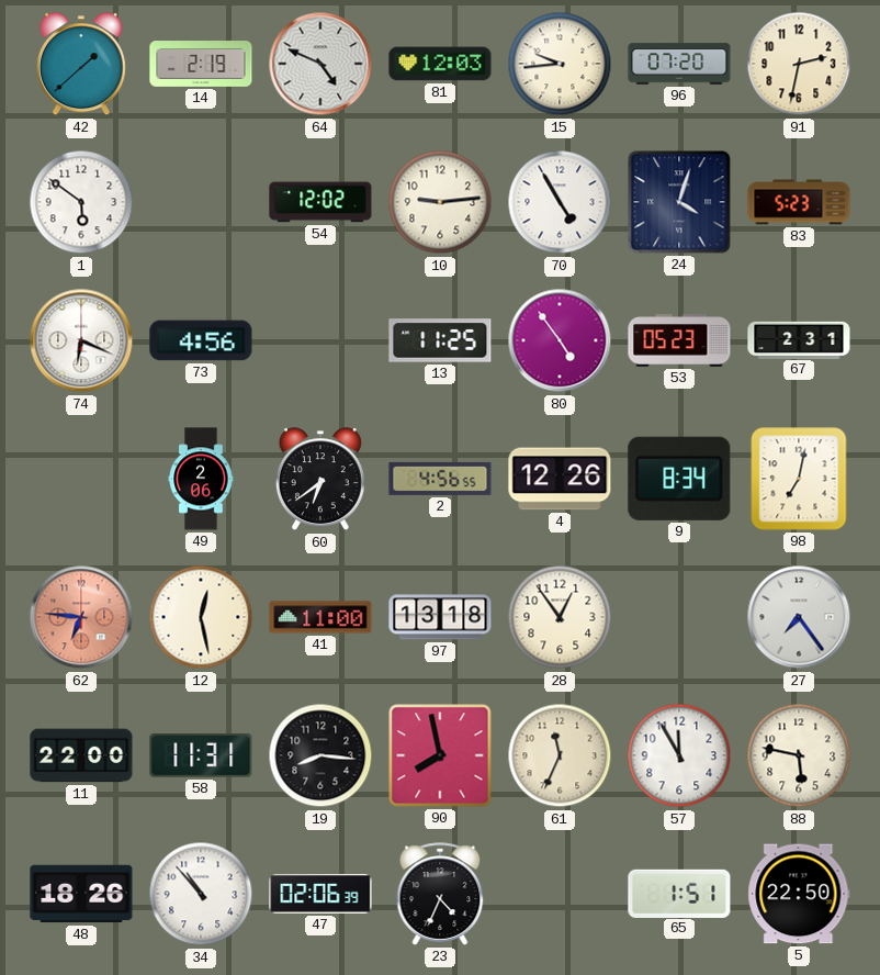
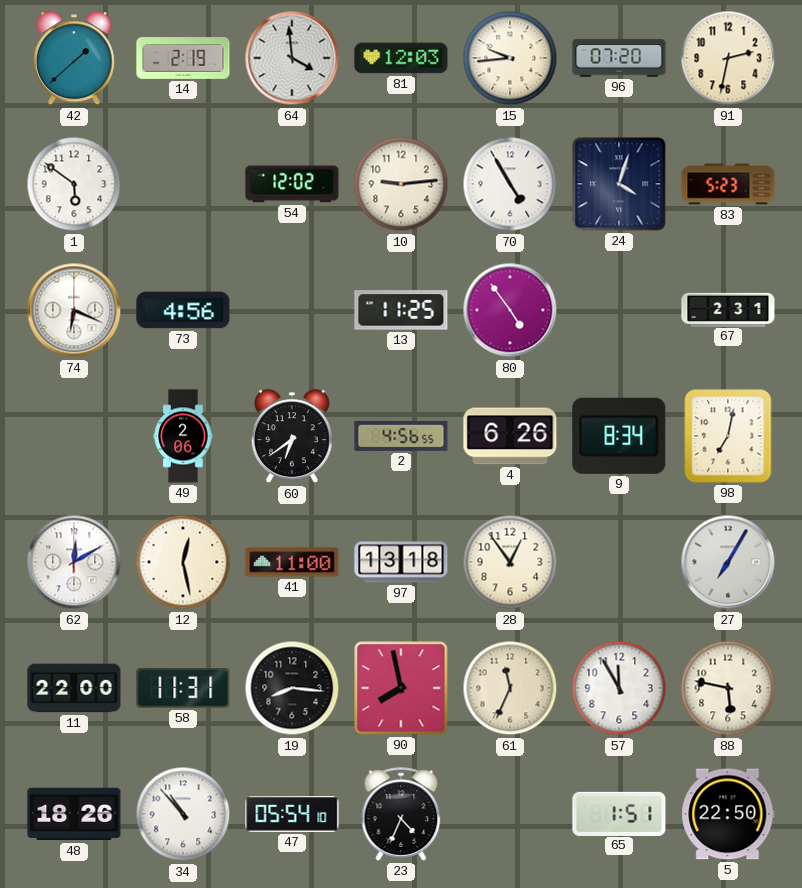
64: 4:49 -> 3:59
53: 05:23 -> none
4: 12:26 -> 6:26
62: 6:46 -> 12:10
62 dial: salmon -> white
27: 7:24 -> 7:05
47: 02:06 -> 05:54
